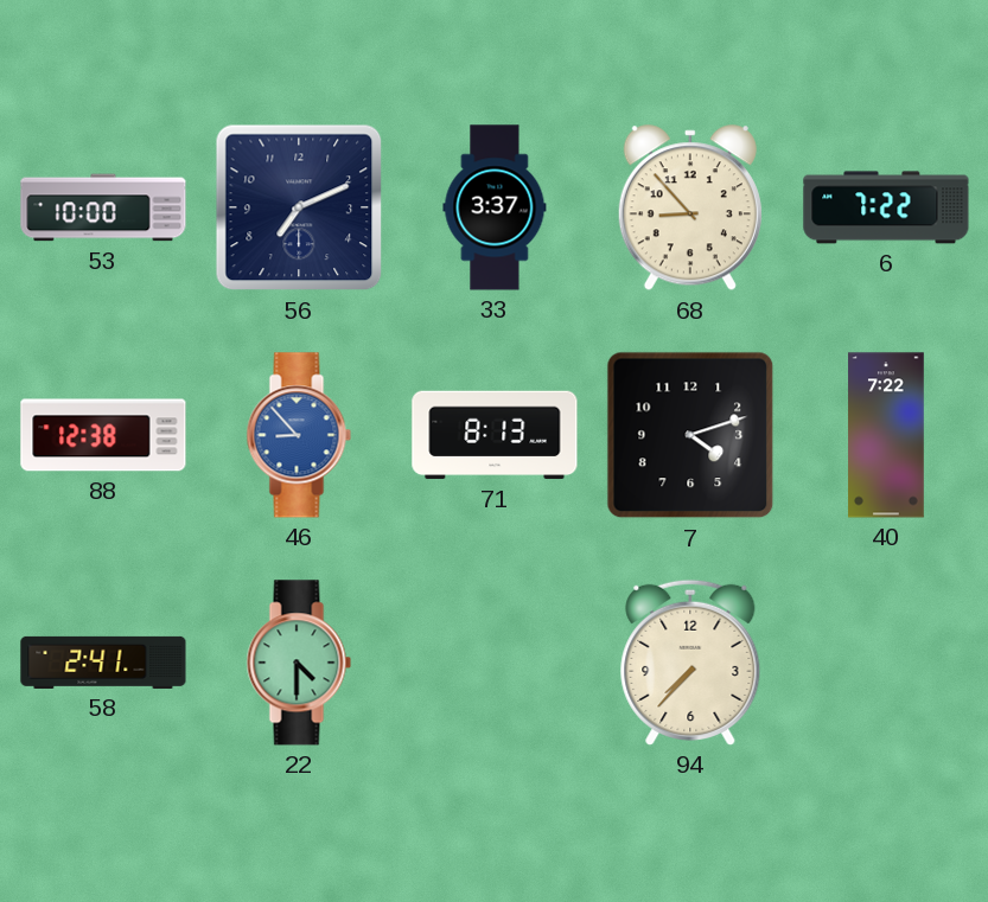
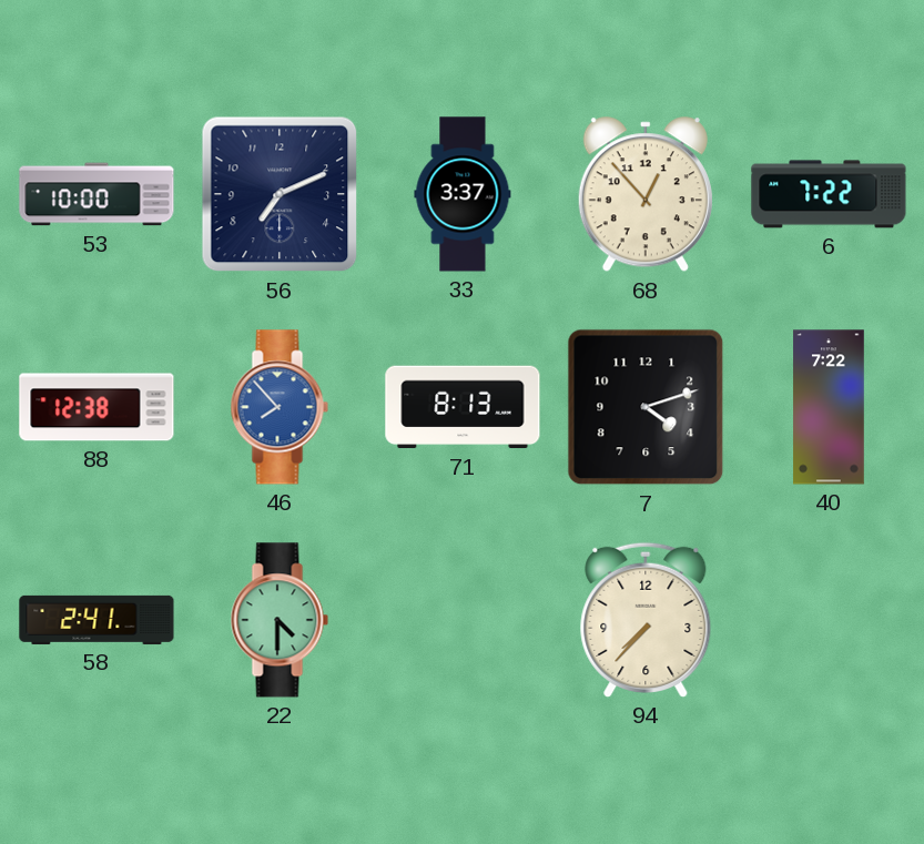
68: 8:53 -> 12:53
46: 8:53 -> 7:53
